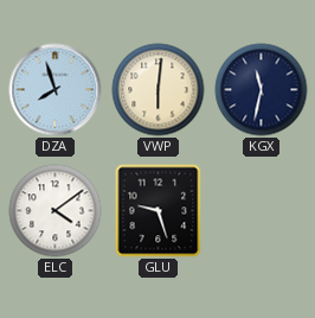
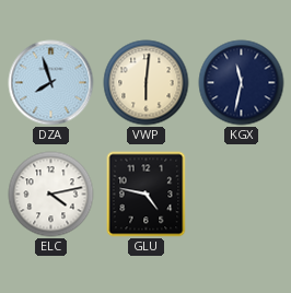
ELC: 4:09 -> 4:13
GLU: 9:27 -> 4:47
